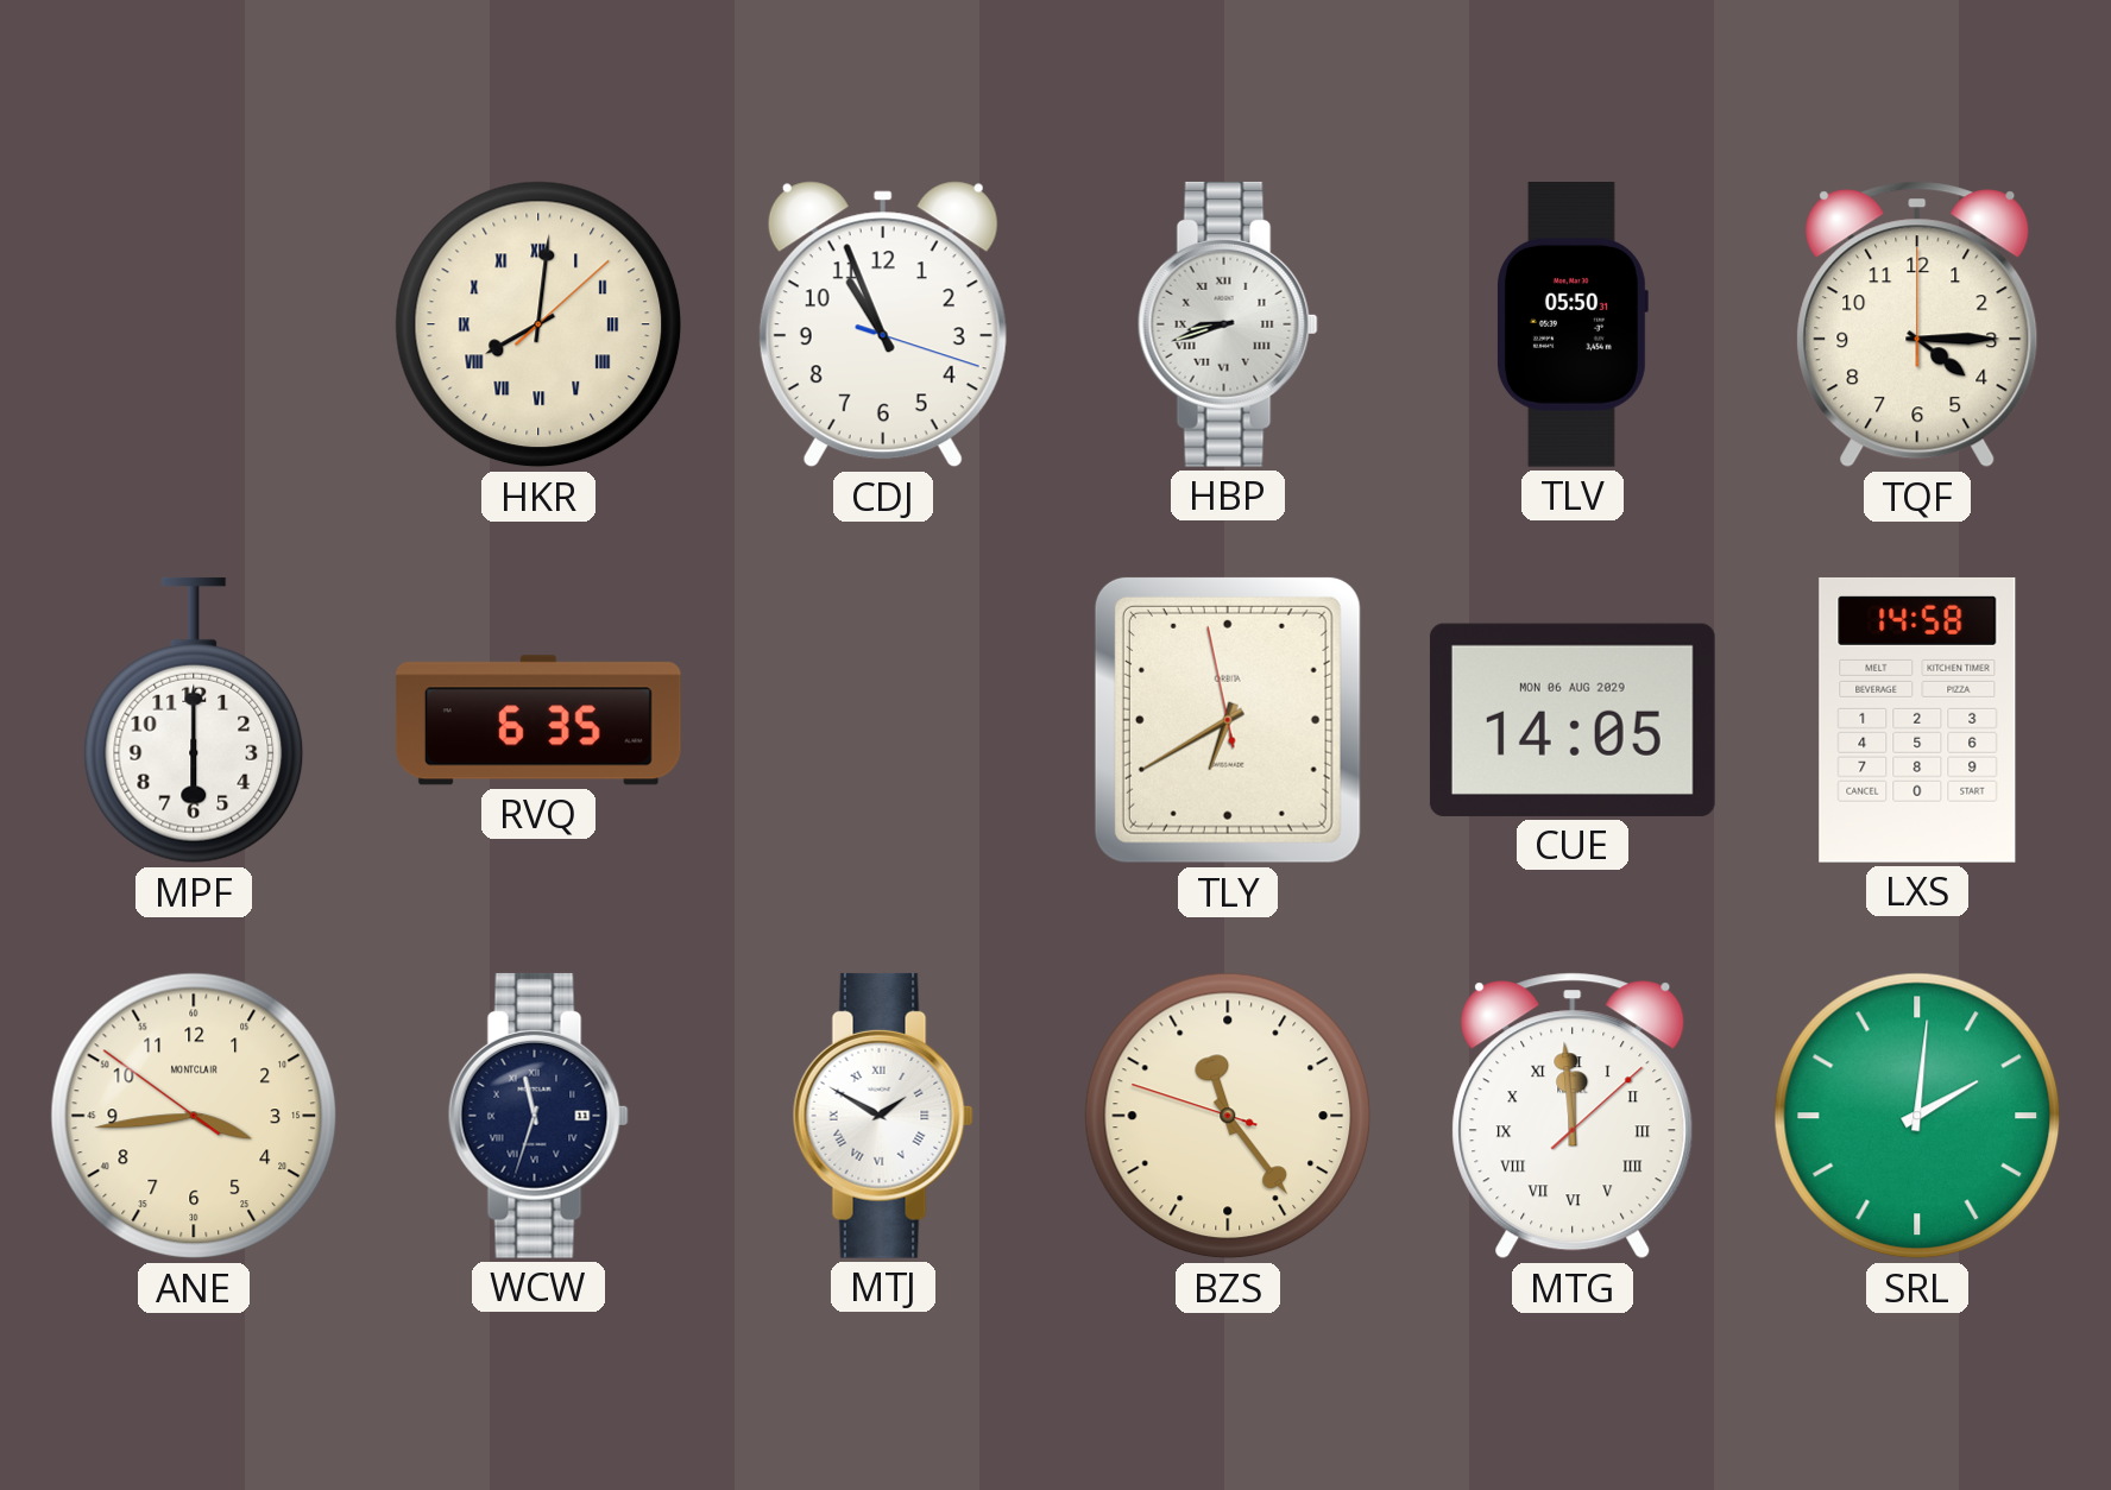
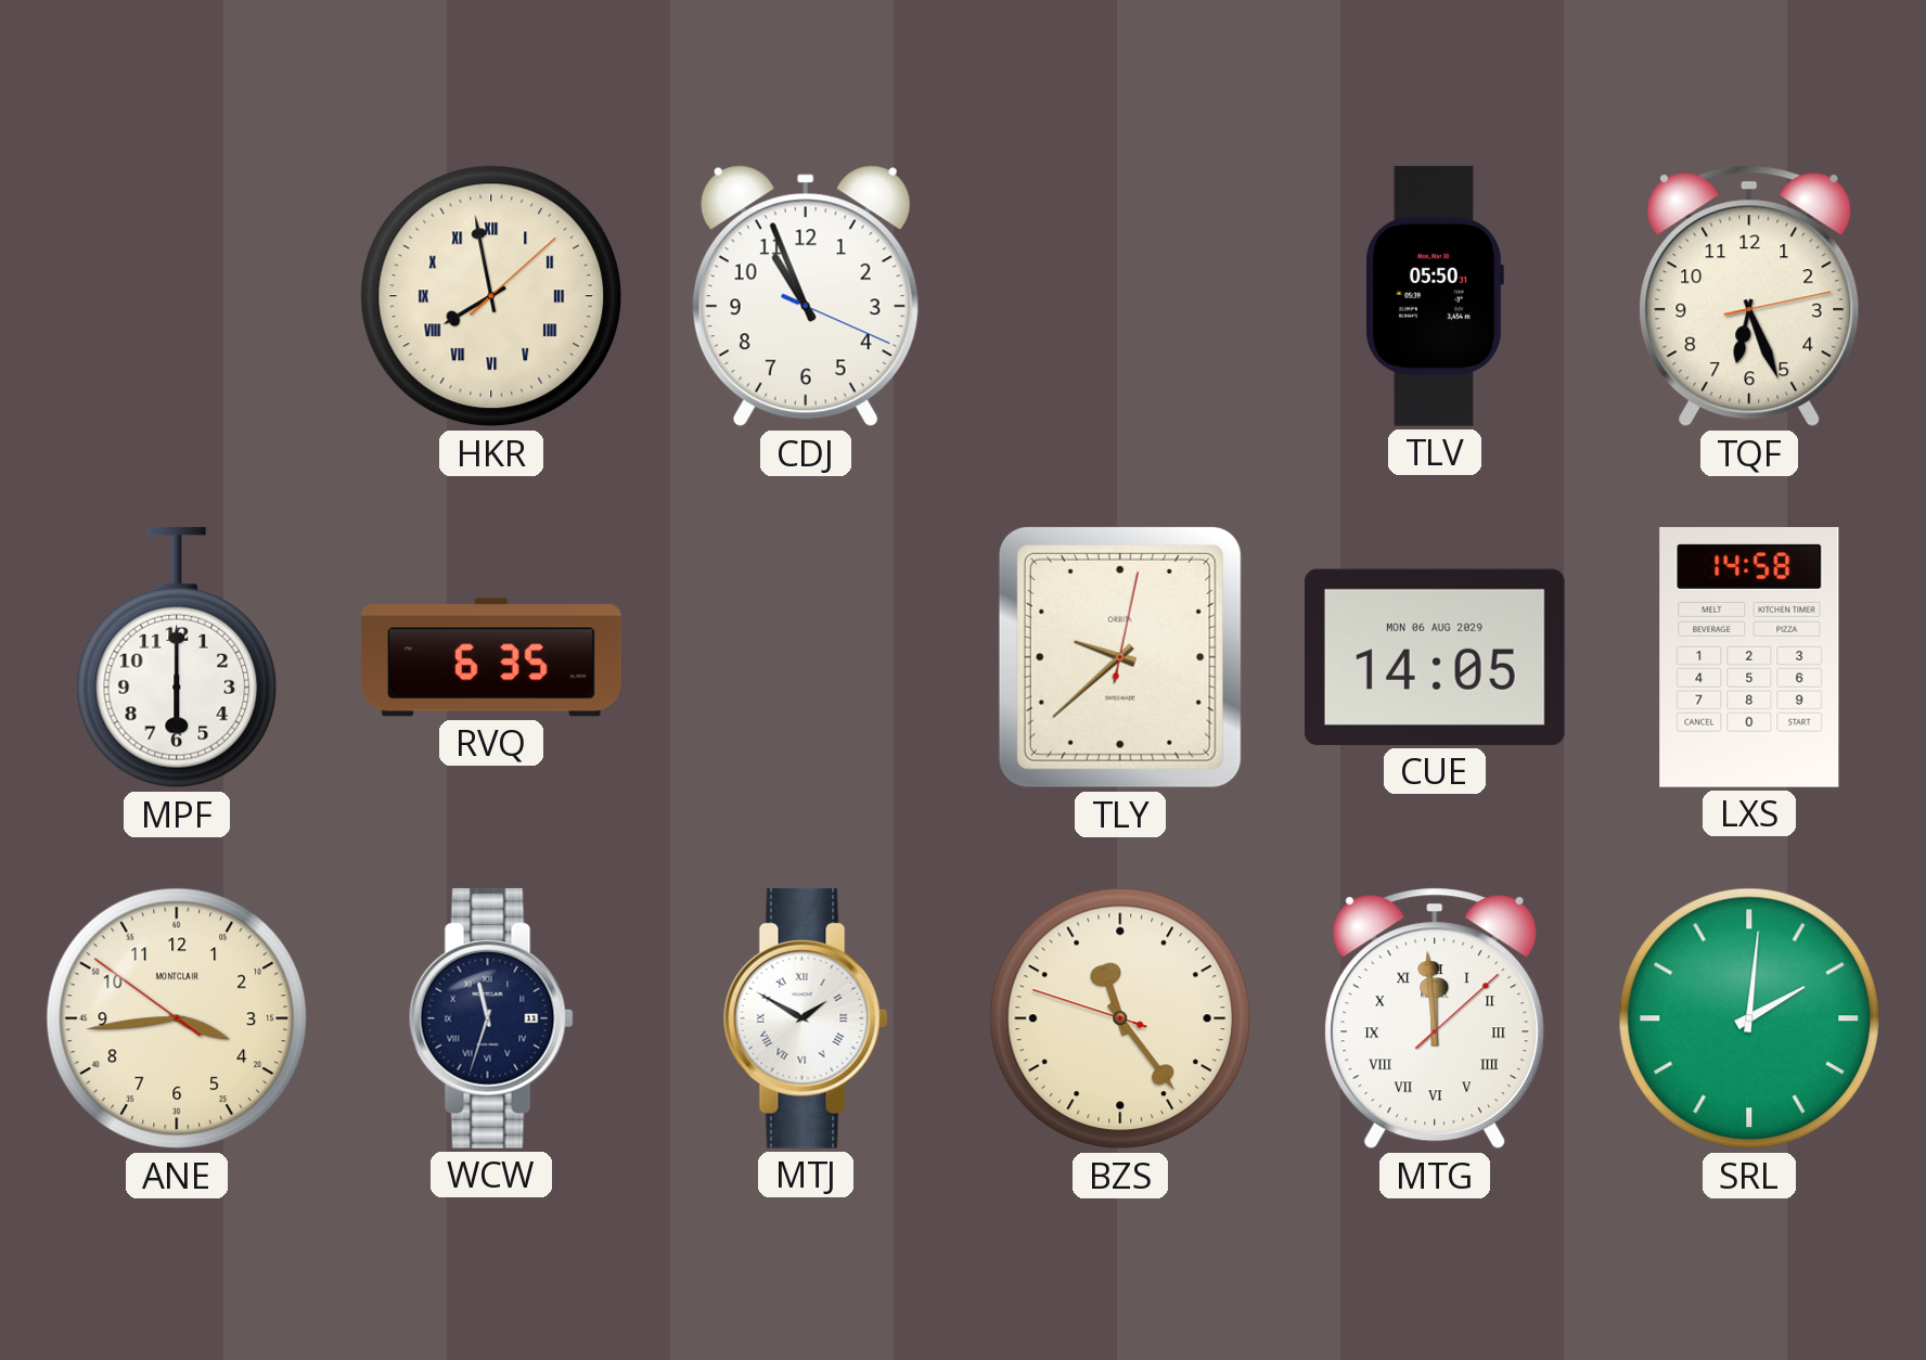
HKR: 8:01 -> 7:58
CDJ: 10:56:18 -> 10:56:19
HBP: 8:42 -> none
TQF: 4:15 -> 6:26
TLY: 6:39 -> 9:38
